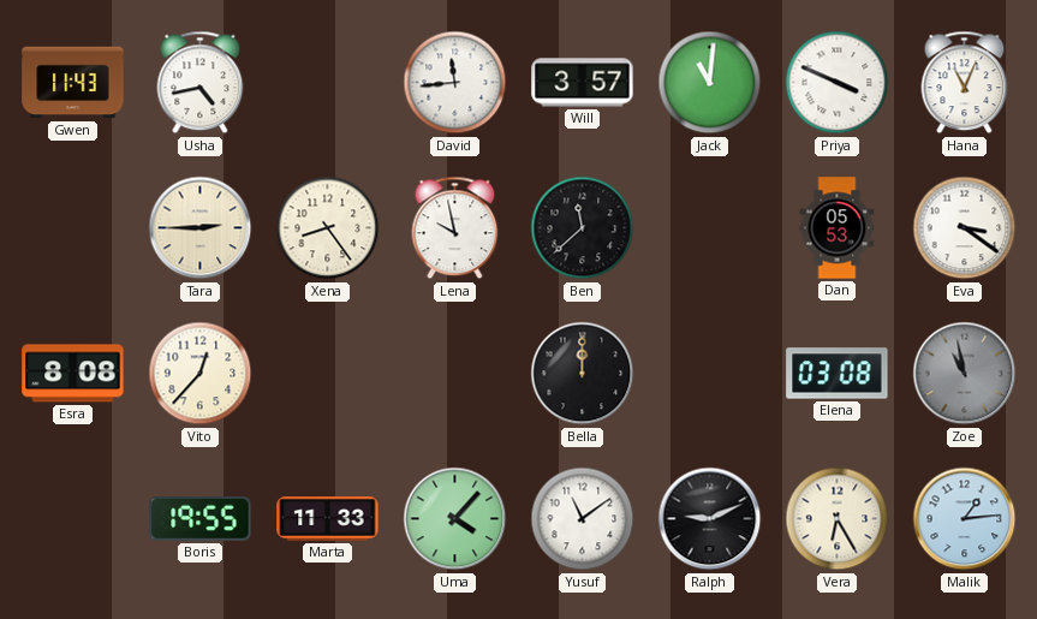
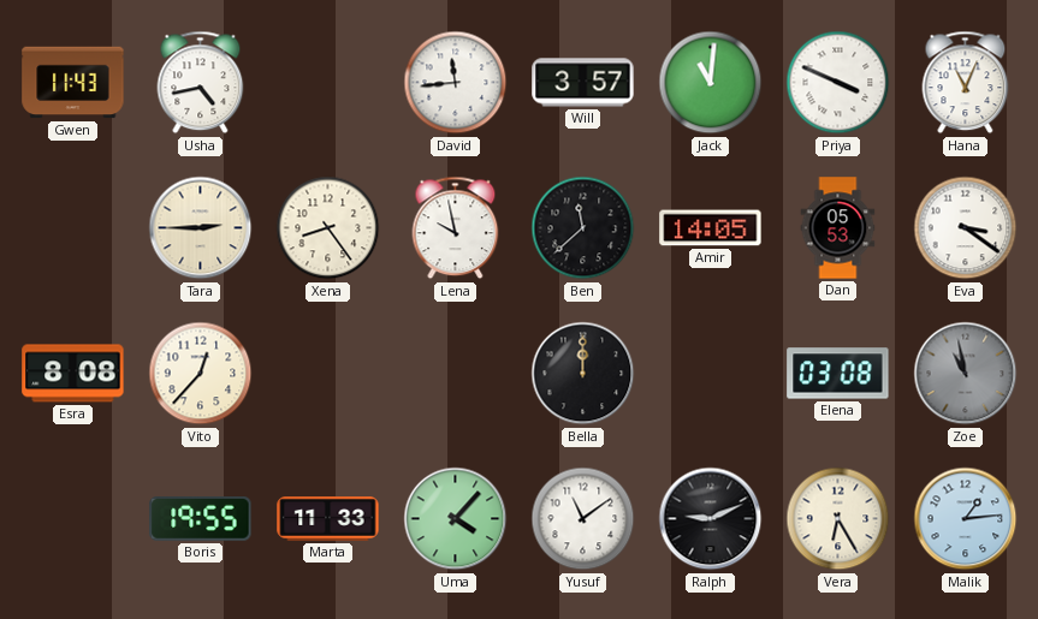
Amir: none -> 14:05
